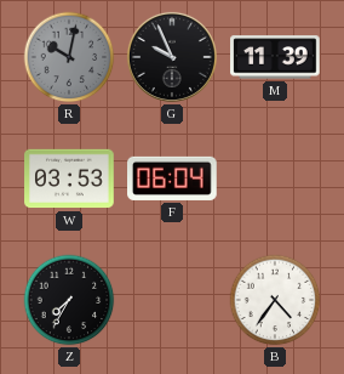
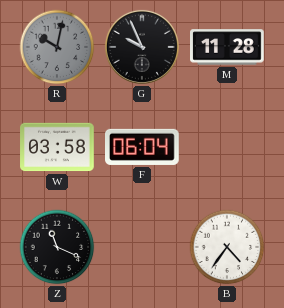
M: 11:39 -> 11:28
W: 03:53 -> 03:58
Z: 7:35 -> 11:19
